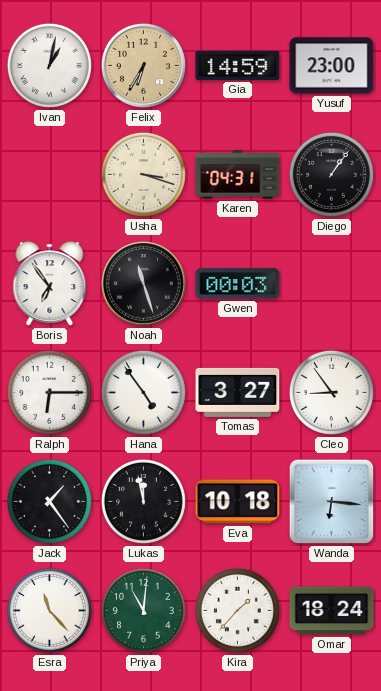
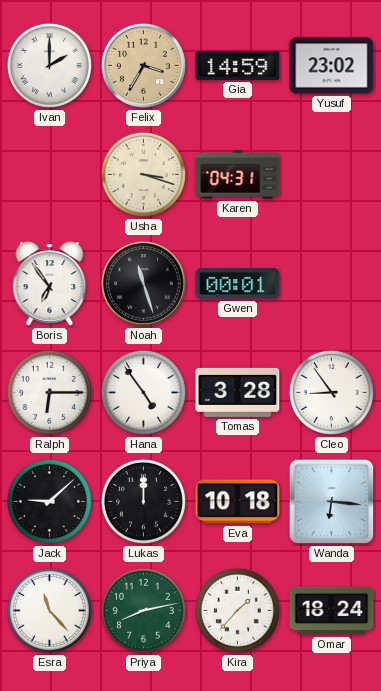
Ivan: 1:02 -> 2:00
Felix: 6:35 -> 3:35
Yusuf: 23:00 -> 23:02
Diego: 1:06 -> none
Gwen: 00:03 -> 00:01
Tomas: 3:27 -> 3:28
Jack: 1:24 -> 9:08
Lukas: 11:58 -> 12:00
Priya: 11:01 -> 8:13
